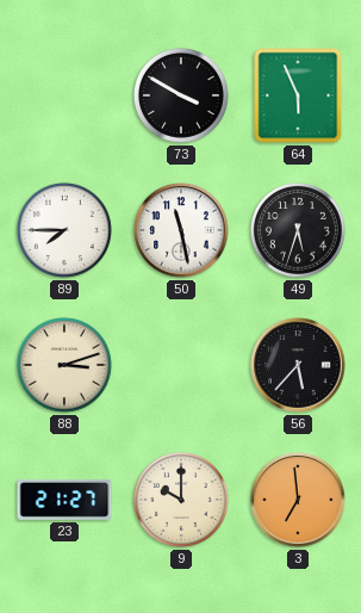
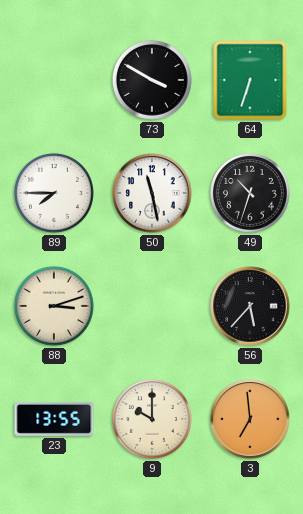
64: 5:56 -> 6:33
49: 5:33 -> 10:33
23: 21:27 -> 13:55
